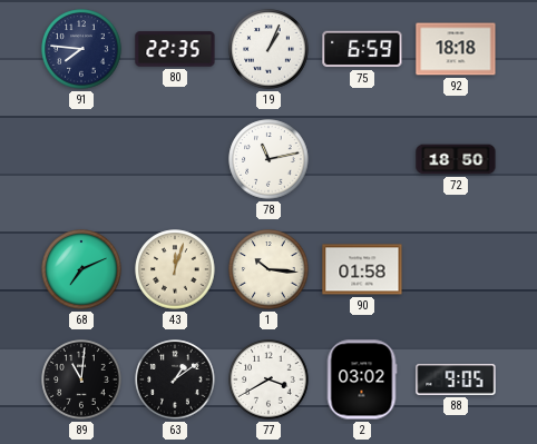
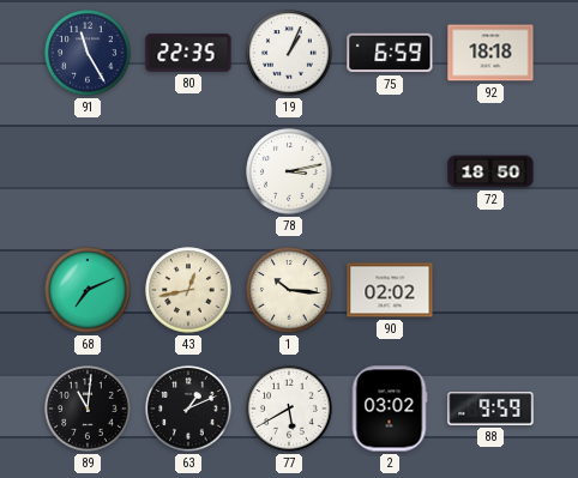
91: 7:46 -> 11:25
78: 11:13 -> 3:13
43: 12:03 -> 12:43
90: 01:58 -> 02:02
63: 1:09 -> 1:11
77: 3:40 -> 5:40
88: 9:05 -> 9:59
